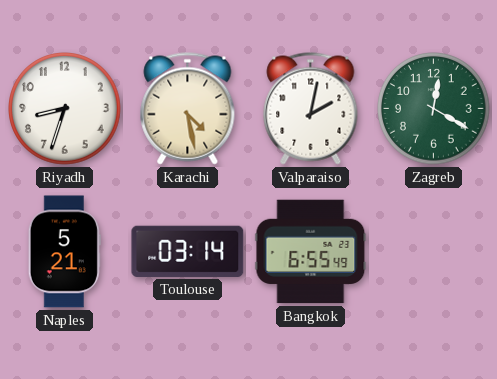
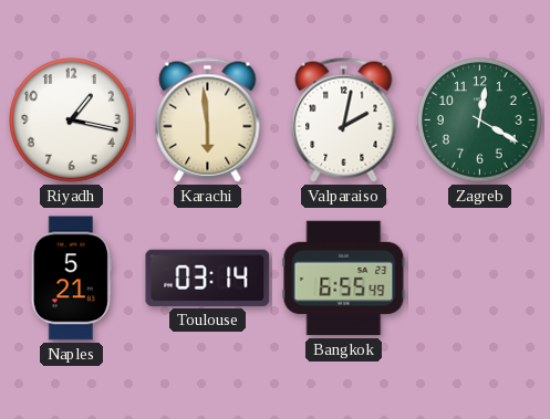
Riyadh: 8:33 -> 1:17
Karachi: 4:28 -> 5:59
